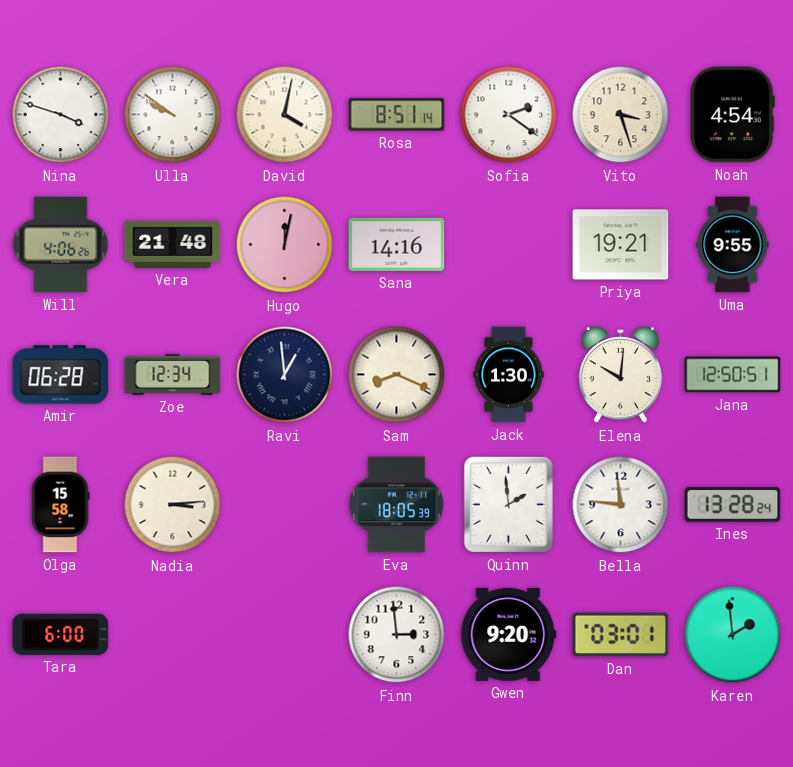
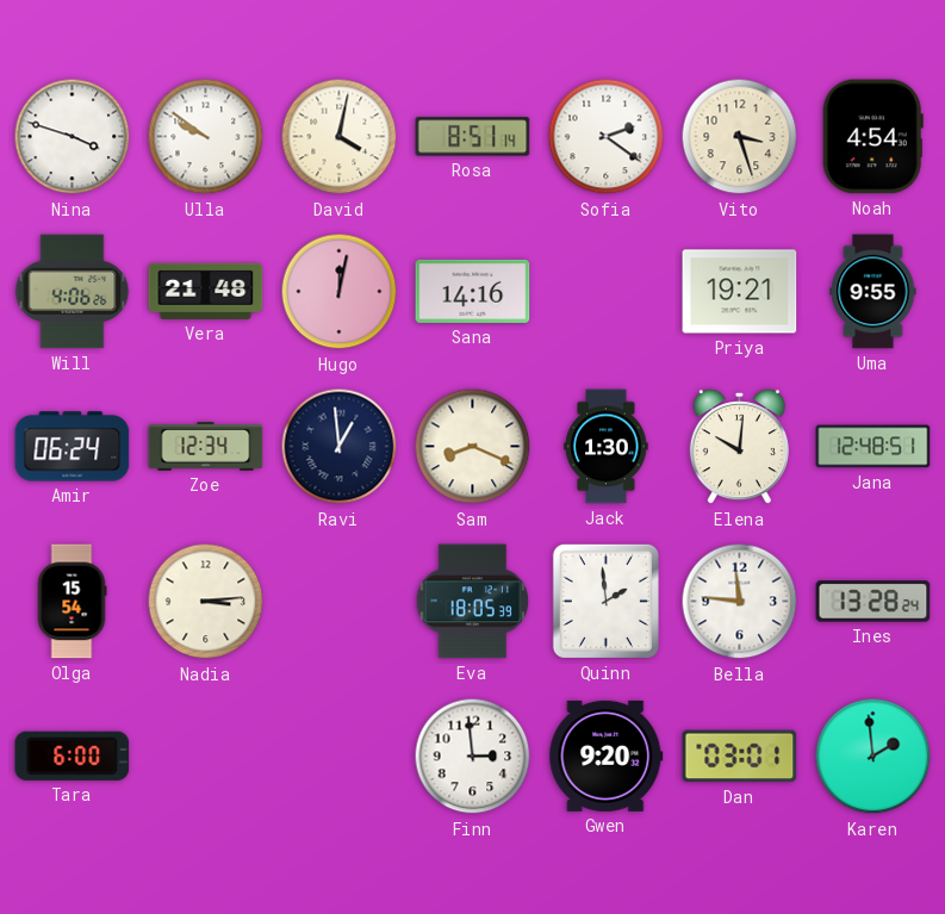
Amir: 06:28 -> 06:24
Jana: 12:50 -> 12:48
Olga: 15:58 -> 15:54
